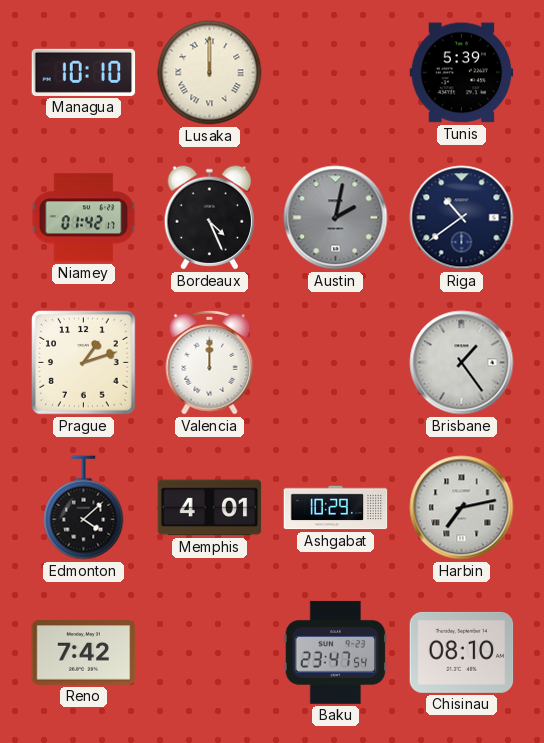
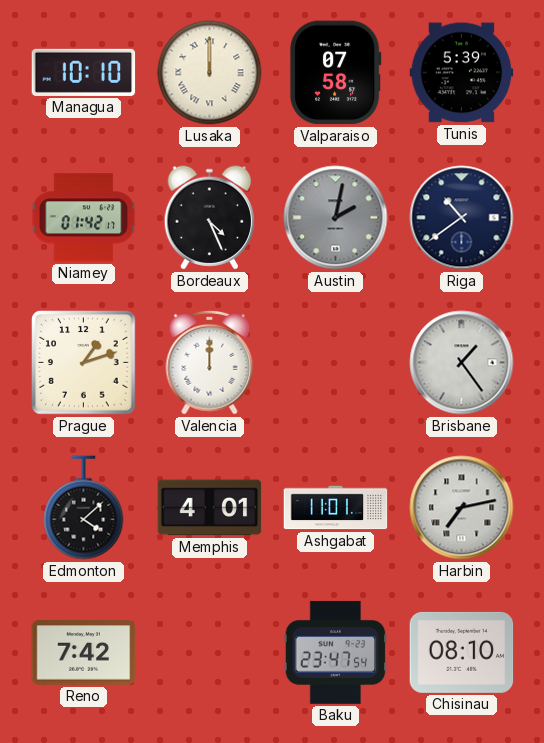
Valparaiso: none -> 07:58
Ashgabat: 10:29 -> 11:01
